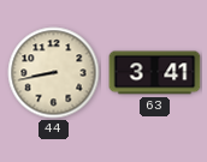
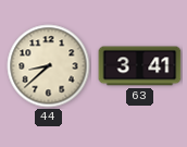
44: 8:43 -> 8:38
